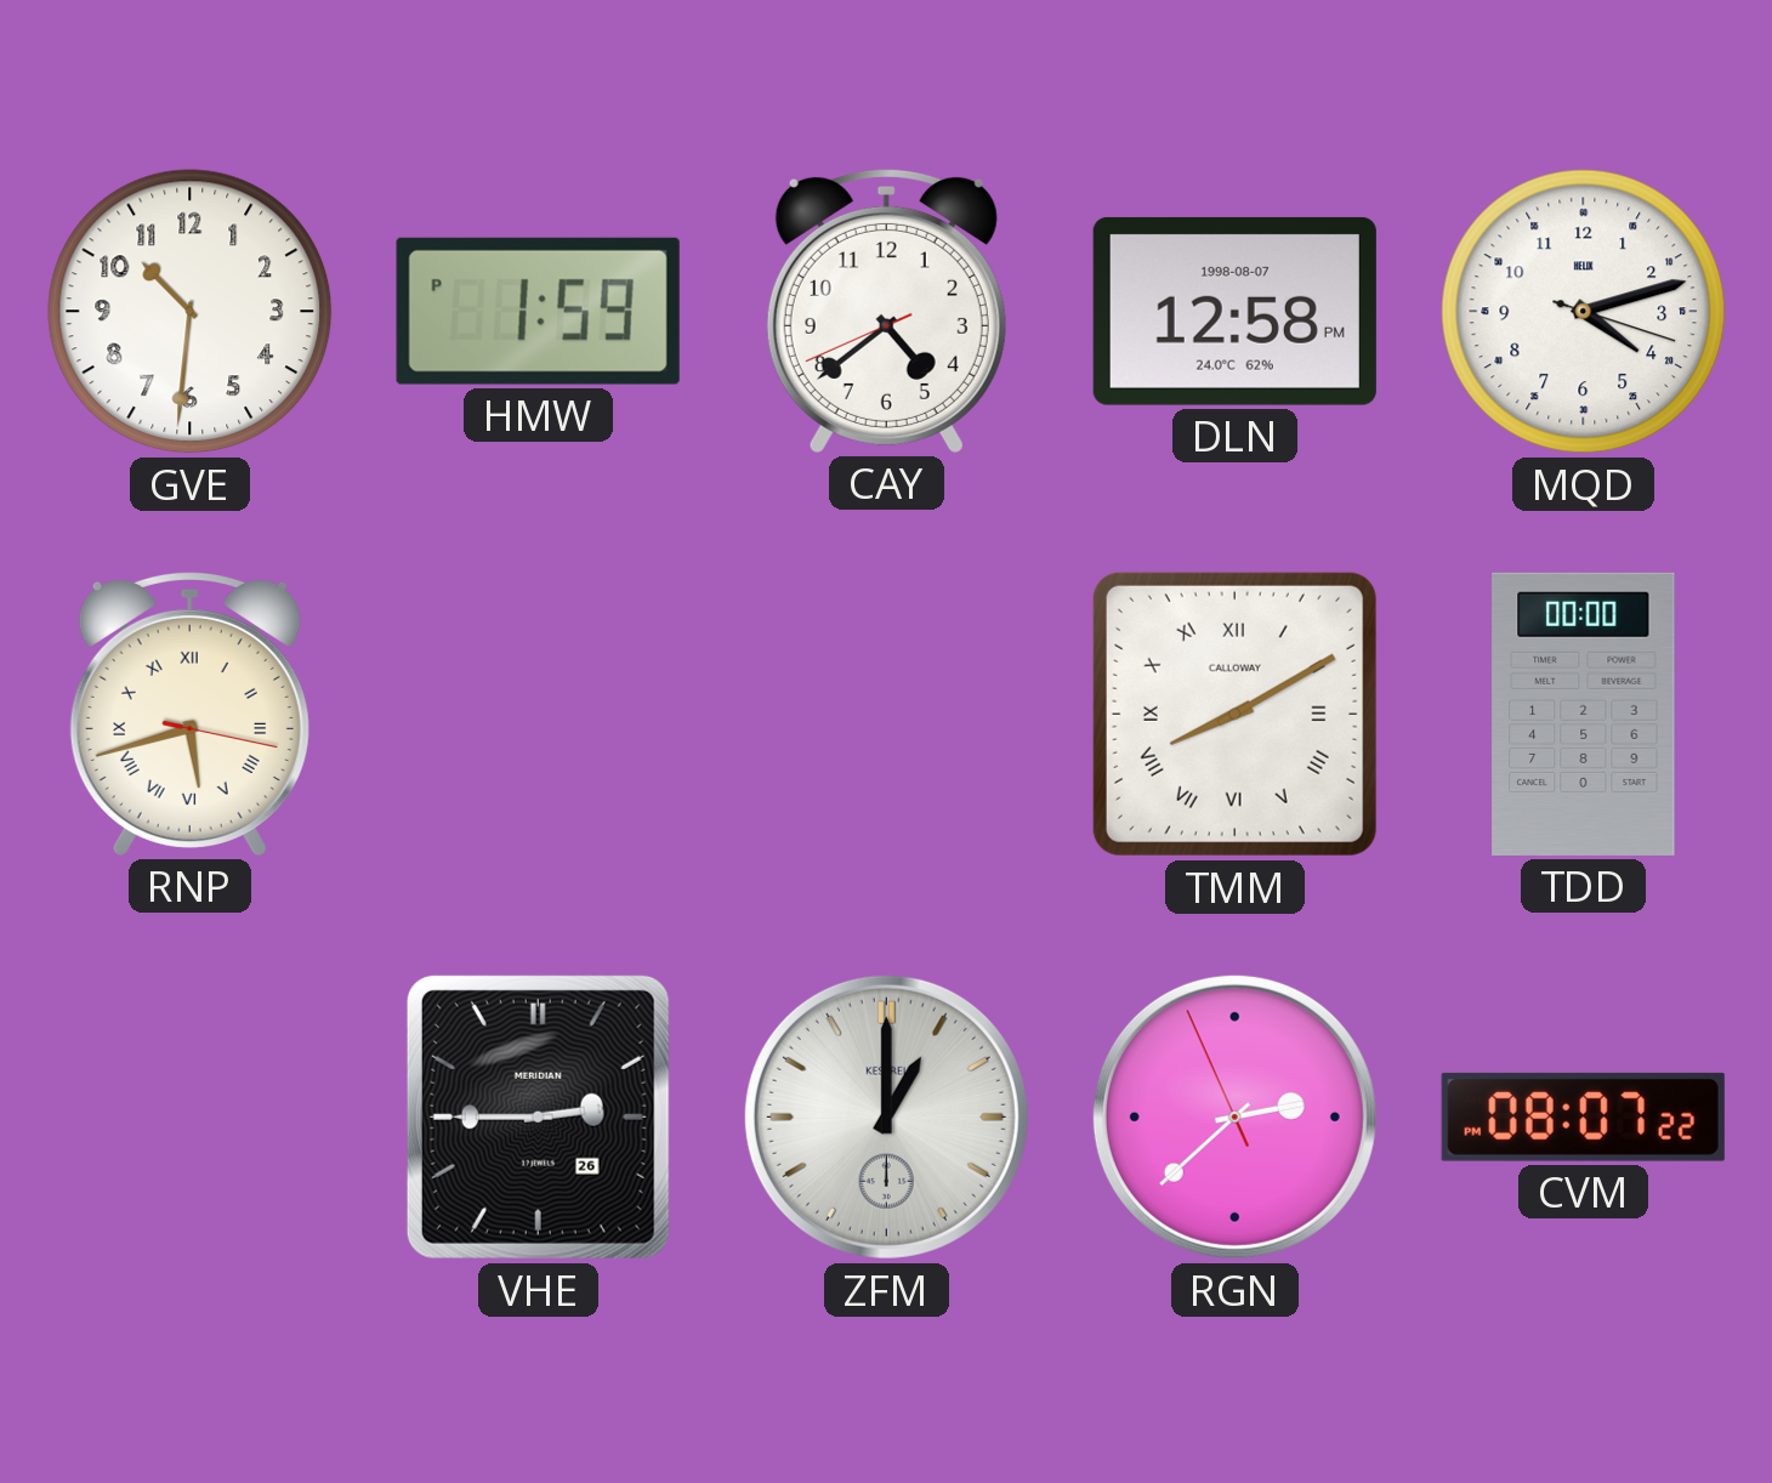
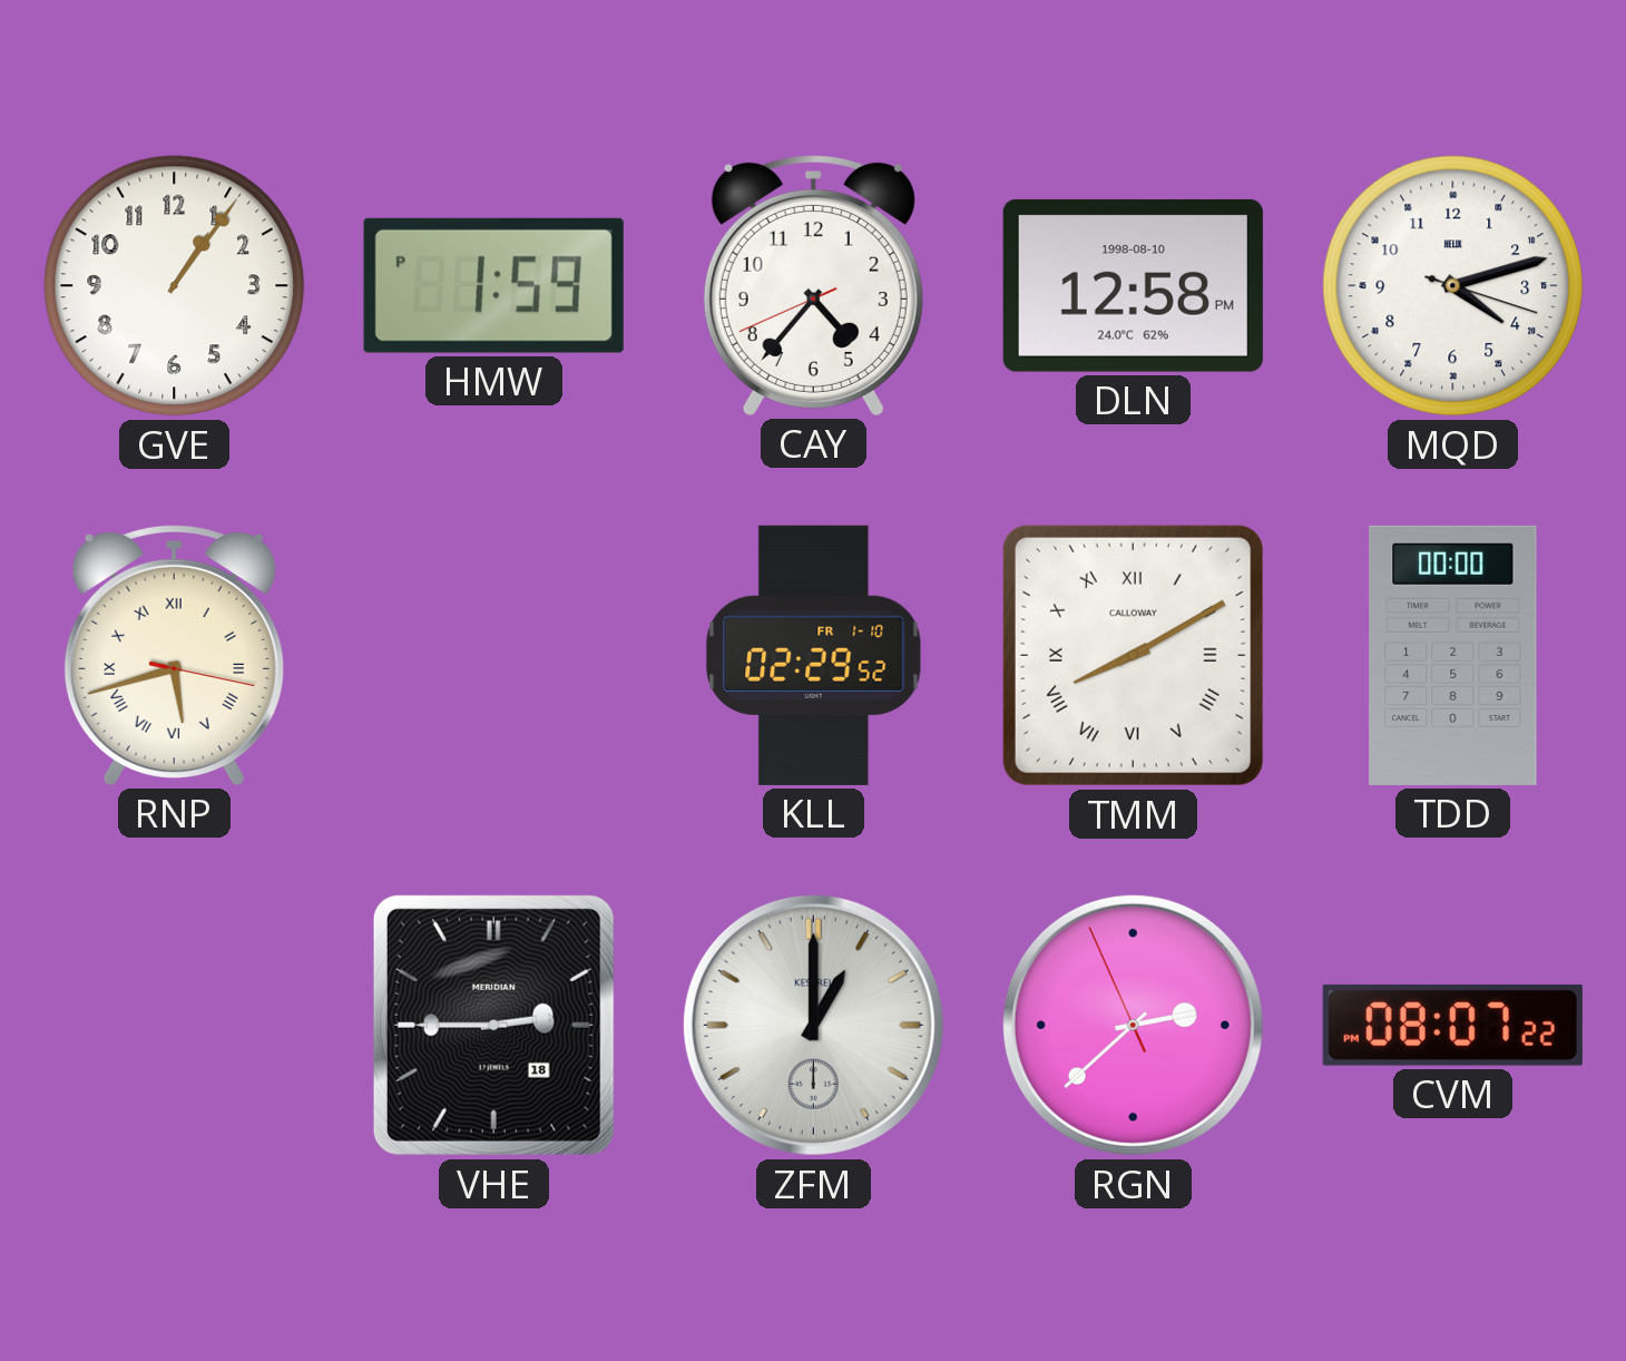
GVE: 10:31 -> 1:06
CAY: 4:38 -> 4:36
DLN date: 1998-08-07 -> 1998-08-10
KLL: none -> 02:29
VHE date: 26 -> 18
